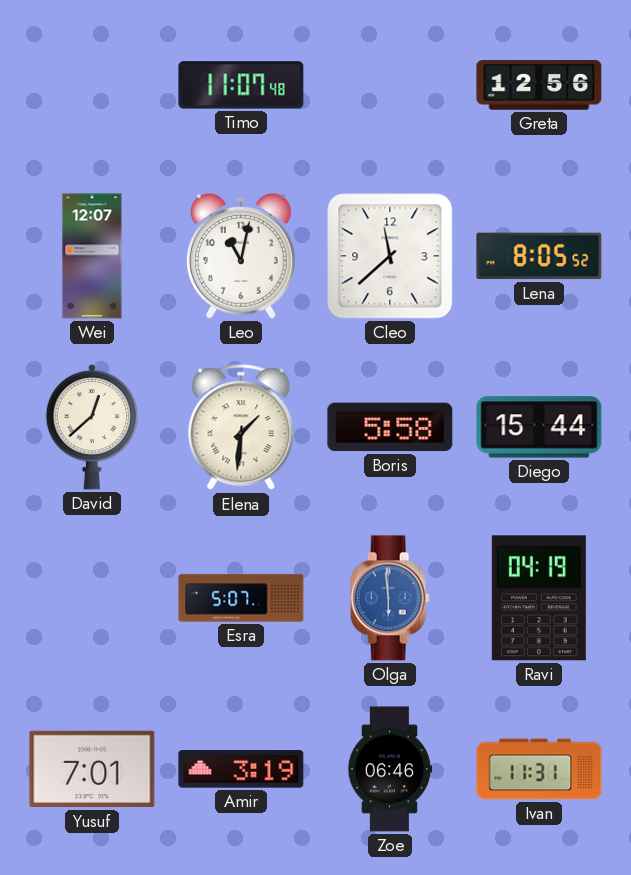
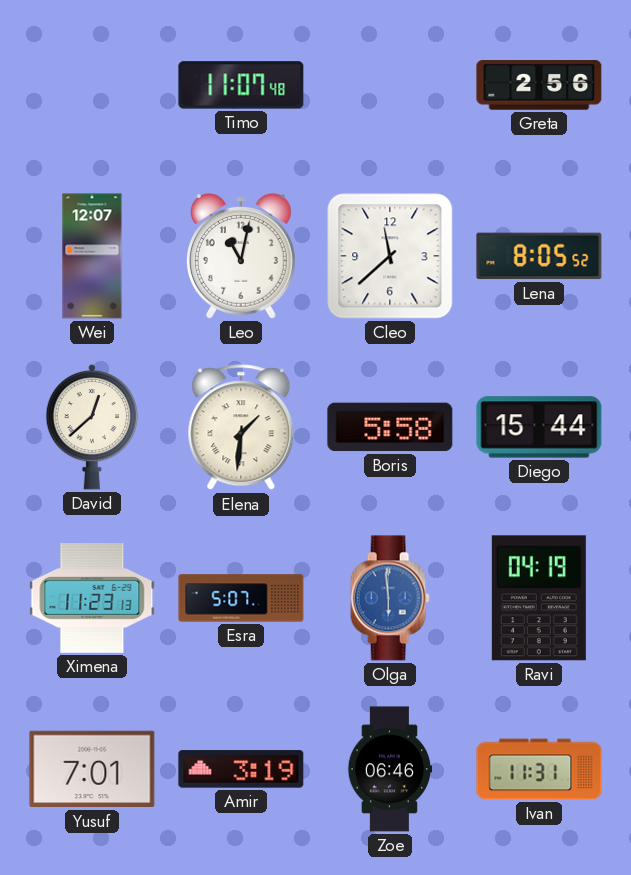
Greta: 12:56 -> 2:56
Ximena: none -> 11:23
